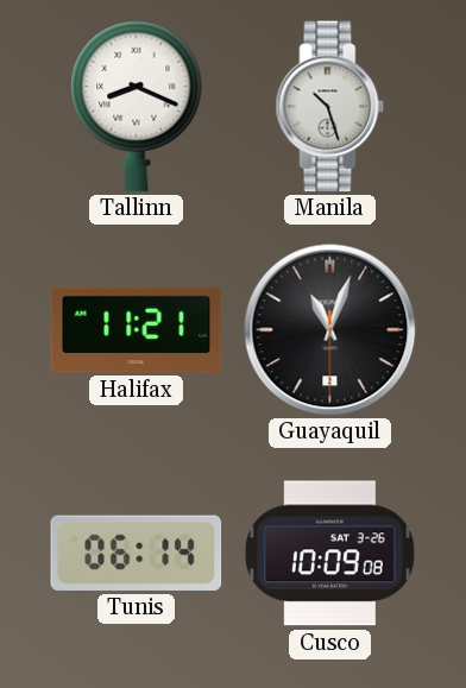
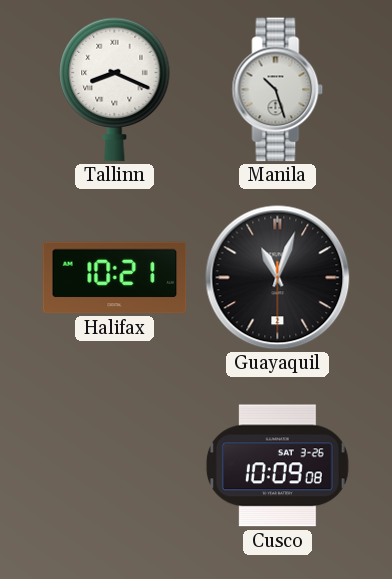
Halifax: 11:21 -> 10:21
Tunis: 06:14 -> none
